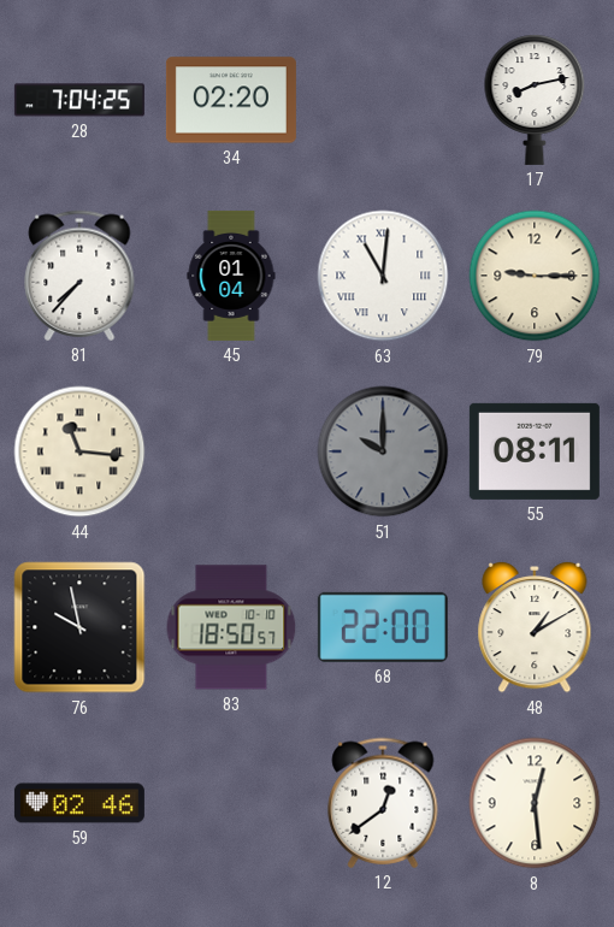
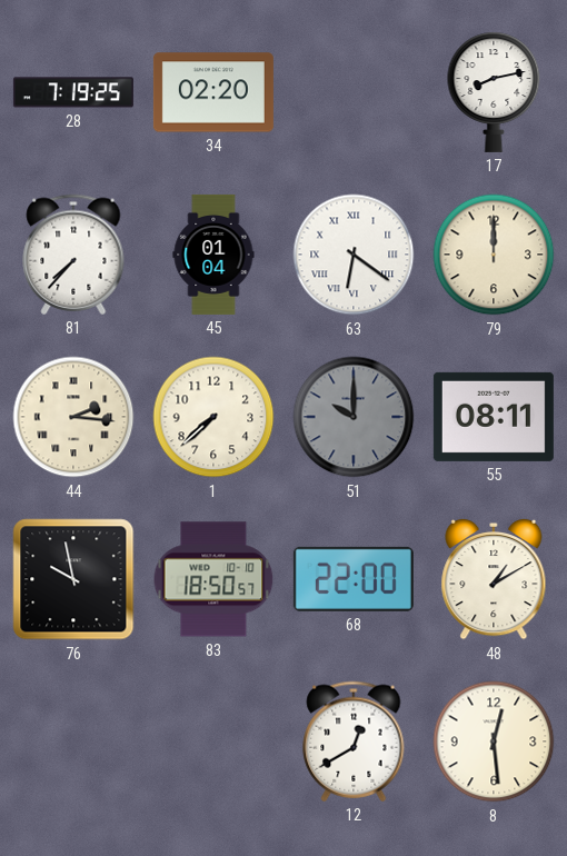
28: 7:04 -> 7:19
63: 11:01 -> 6:21
79: 9:15 -> 12:00
44: 11:16 -> 2:16
1: none -> 7:38
59: 02:46 -> none
12: 12:39 -> 12:40
